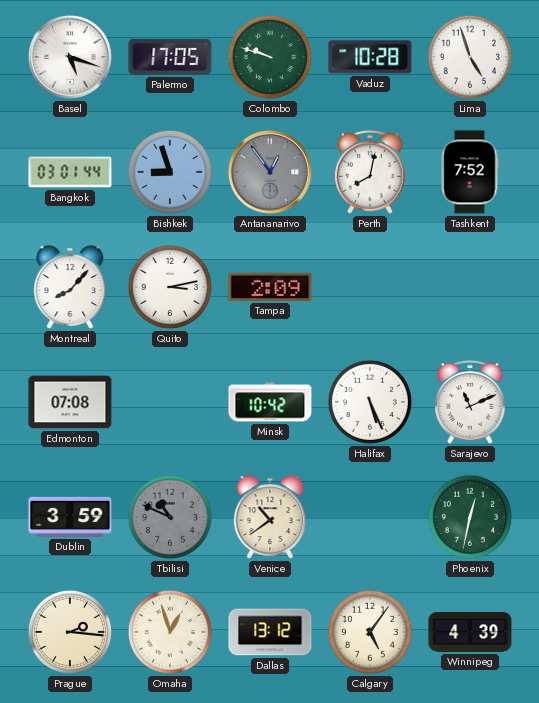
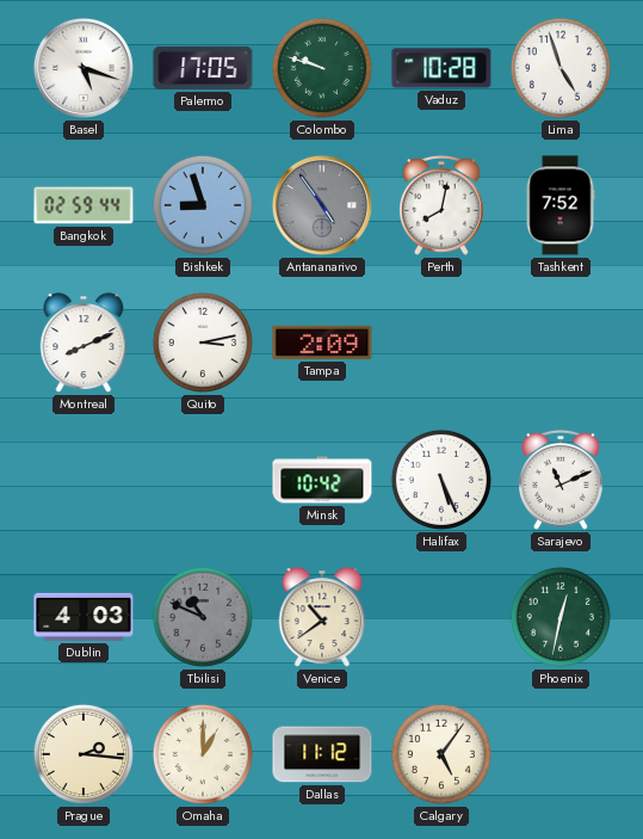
Bangkok: 03:01 -> 02:59
Antananarivo: 12:54 -> 4:54
Montreal: 8:07 -> 8:11
Edmonton: 07:08 -> none
Dublin: 3:59 -> 4:03
Omaha: 12:57 -> 1:00
Dallas: 13:12 -> 11:12
Winnipeg: 4:39 -> none
